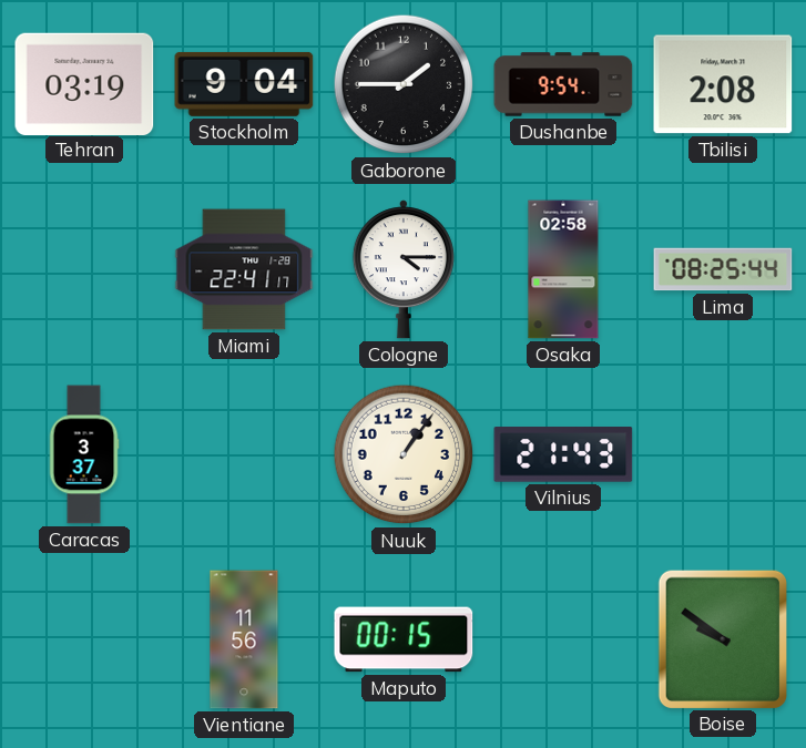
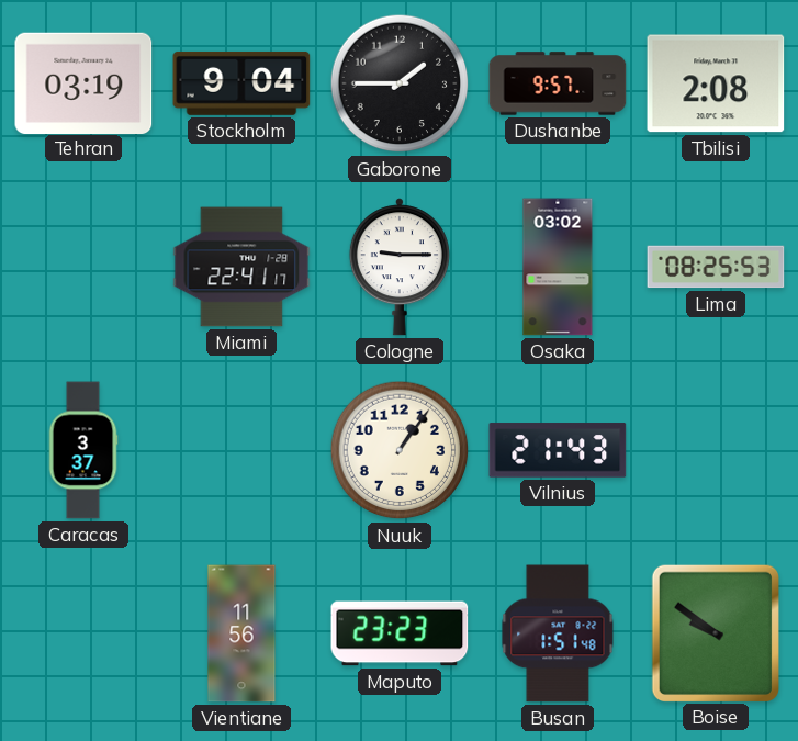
Dushanbe: 9:54 -> 9:57
Cologne: 4:15 -> 9:15
Osaka: 02:58 -> 03:02
Lima: 08:25:44 -> 08:25:53
Maputo: 00:15 -> 23:23
Busan: none -> 1:51
